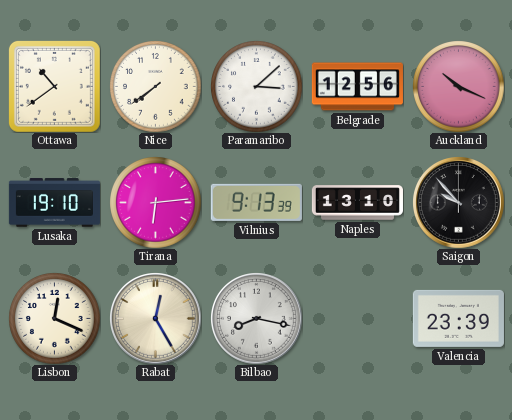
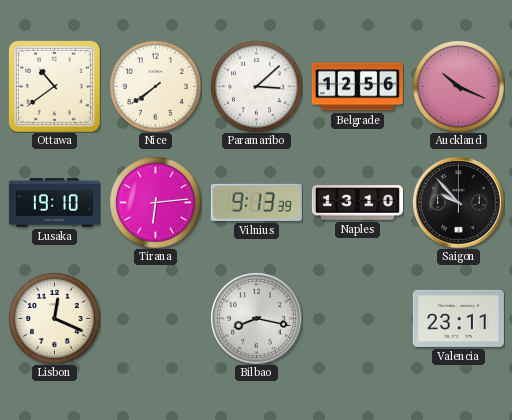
Rabat: 12:25 -> none
Valencia: 23:39 -> 23:11
